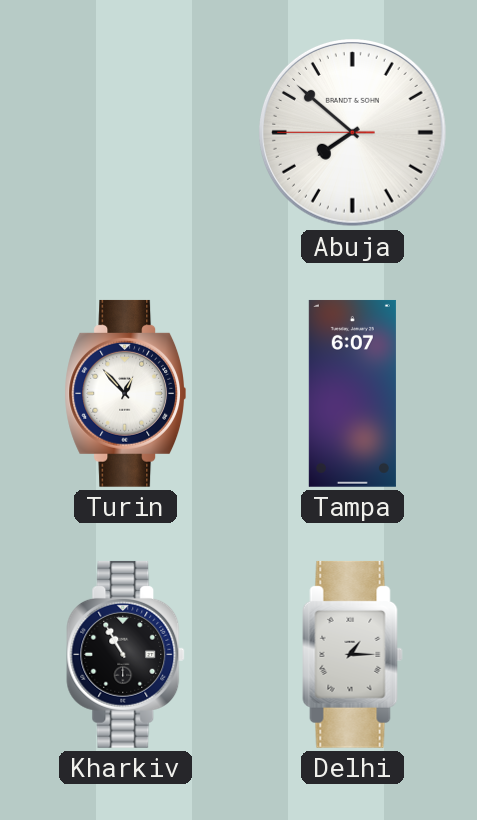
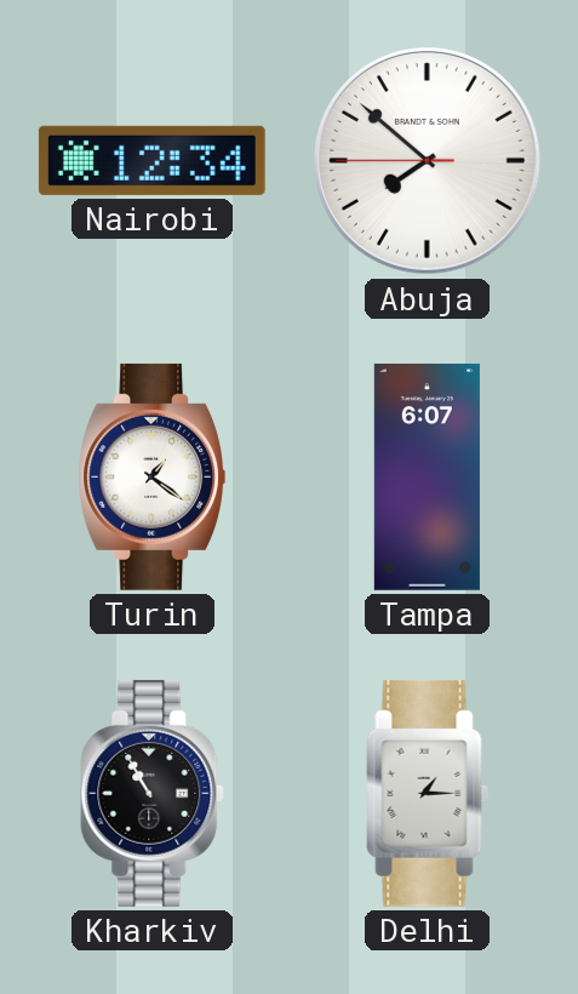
Nairobi: none -> 12:34
Turin: 12:53 -> 1:21
